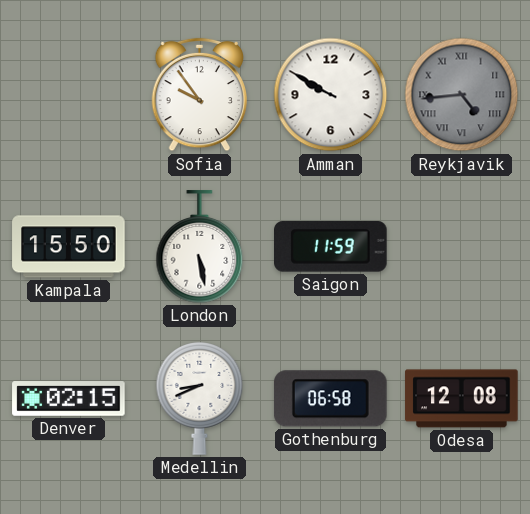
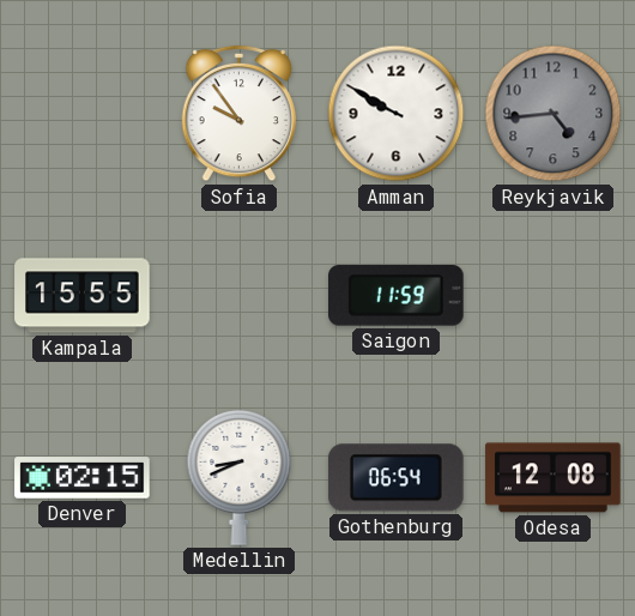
Reykjavik numerals: Roman -> Arabic
Kampala: 15:50 -> 15:55
London: 5:28 -> none
Gothenburg: 06:58 -> 06:54
